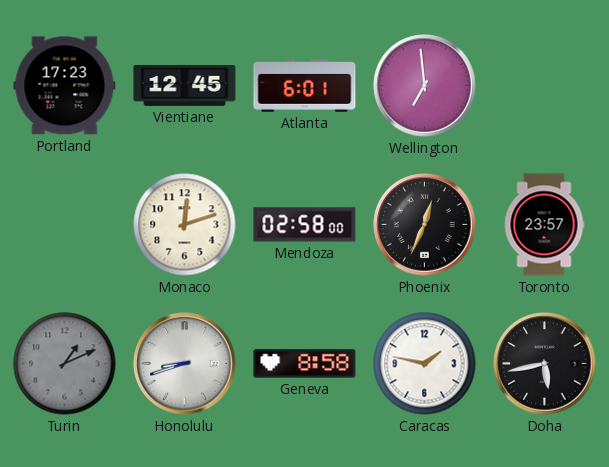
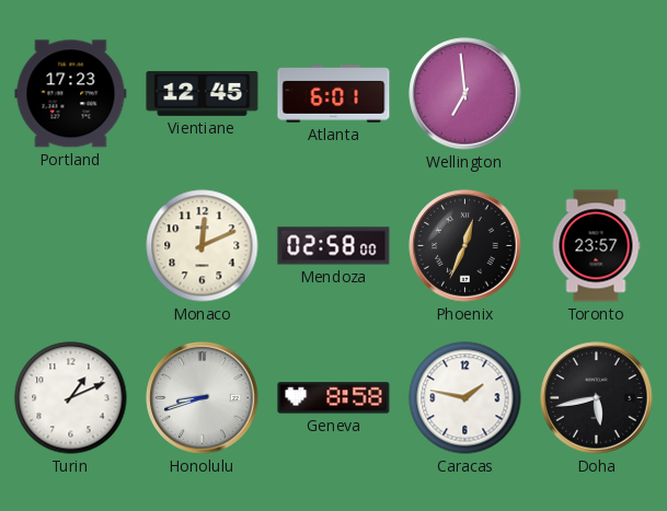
Monaco: 12:12 -> 12:11
Turin dial: grey -> white
